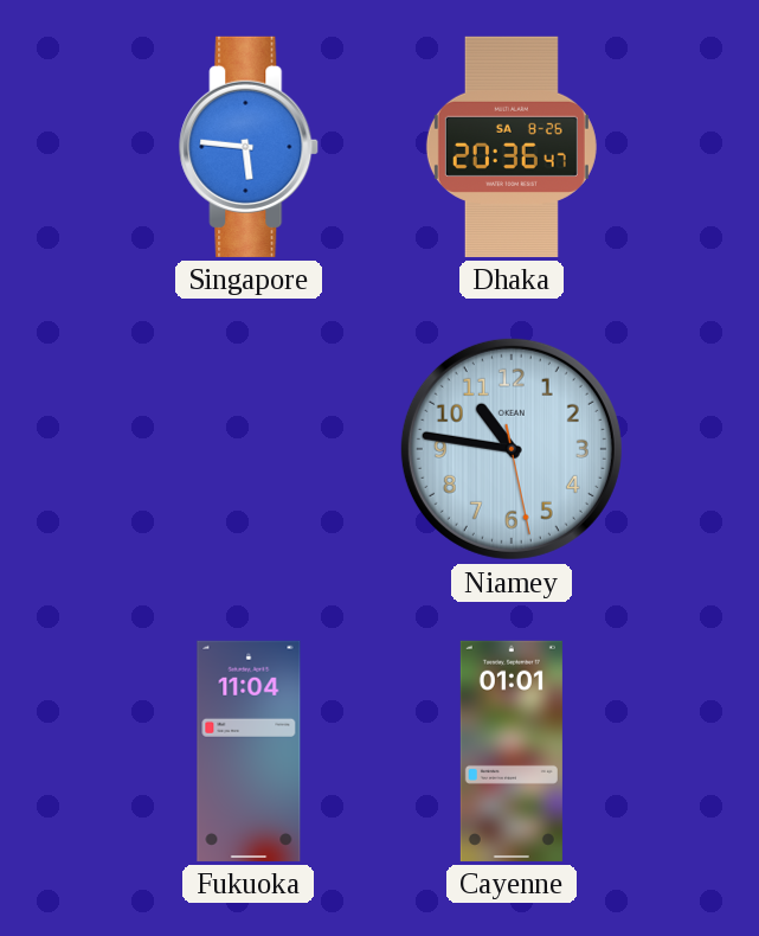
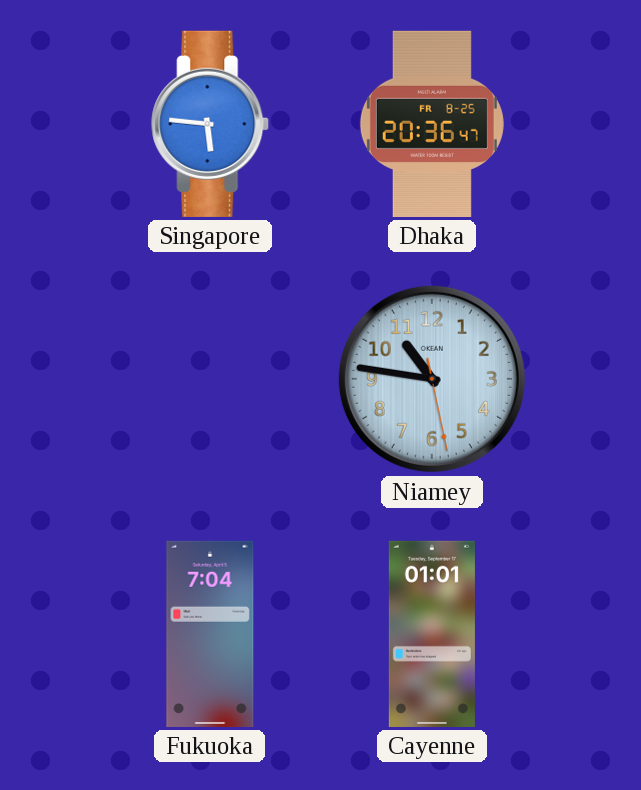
Dhaka date: SA 8-26 -> FR 8-25
Fukuoka: 11:04 -> 7:04
